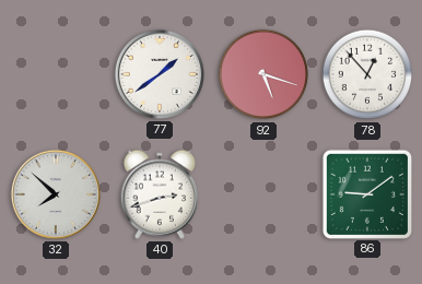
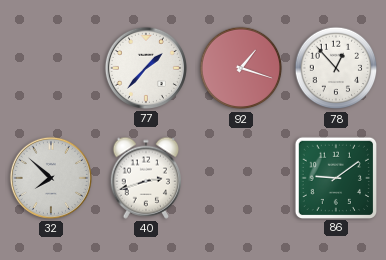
77: 1:39 -> 1:37
92: 5:18 -> 1:18
